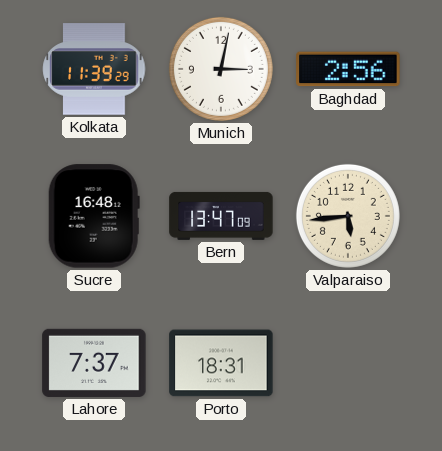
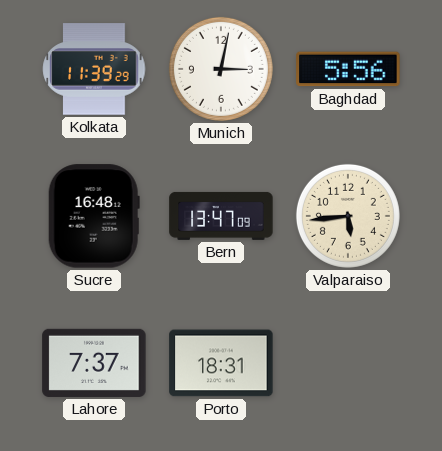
Baghdad: 2:56 -> 5:56
